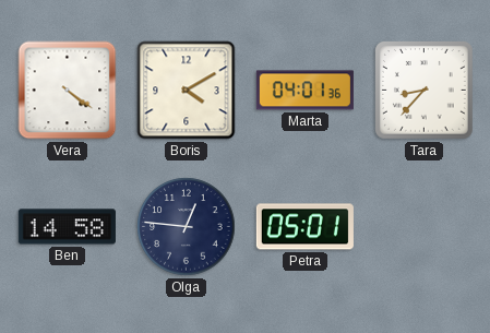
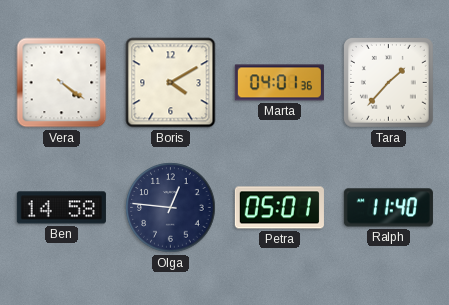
Tara: 8:37 -> 1:37
Ralph: none -> 11:40
